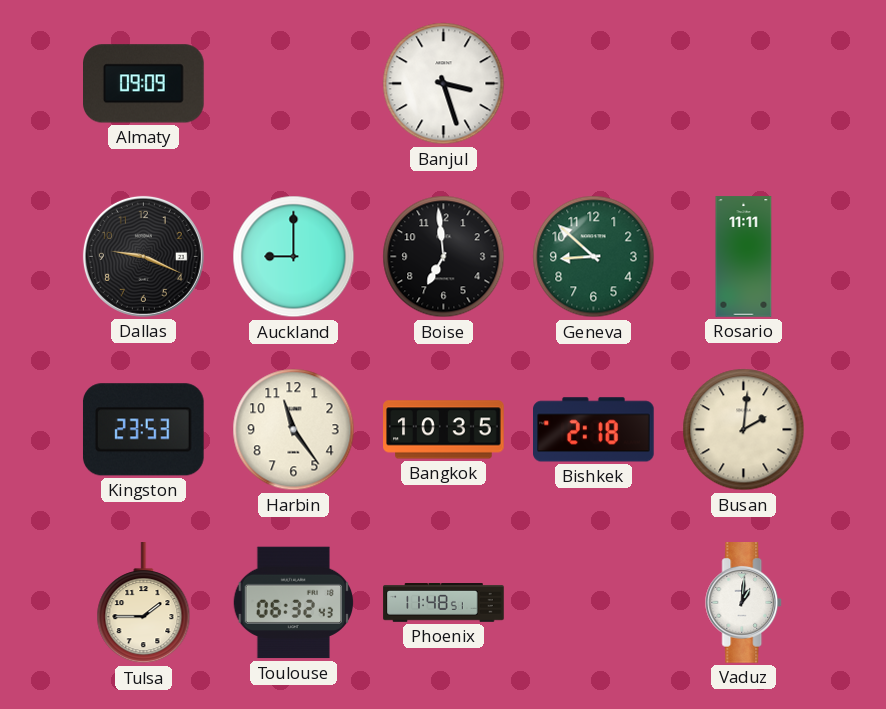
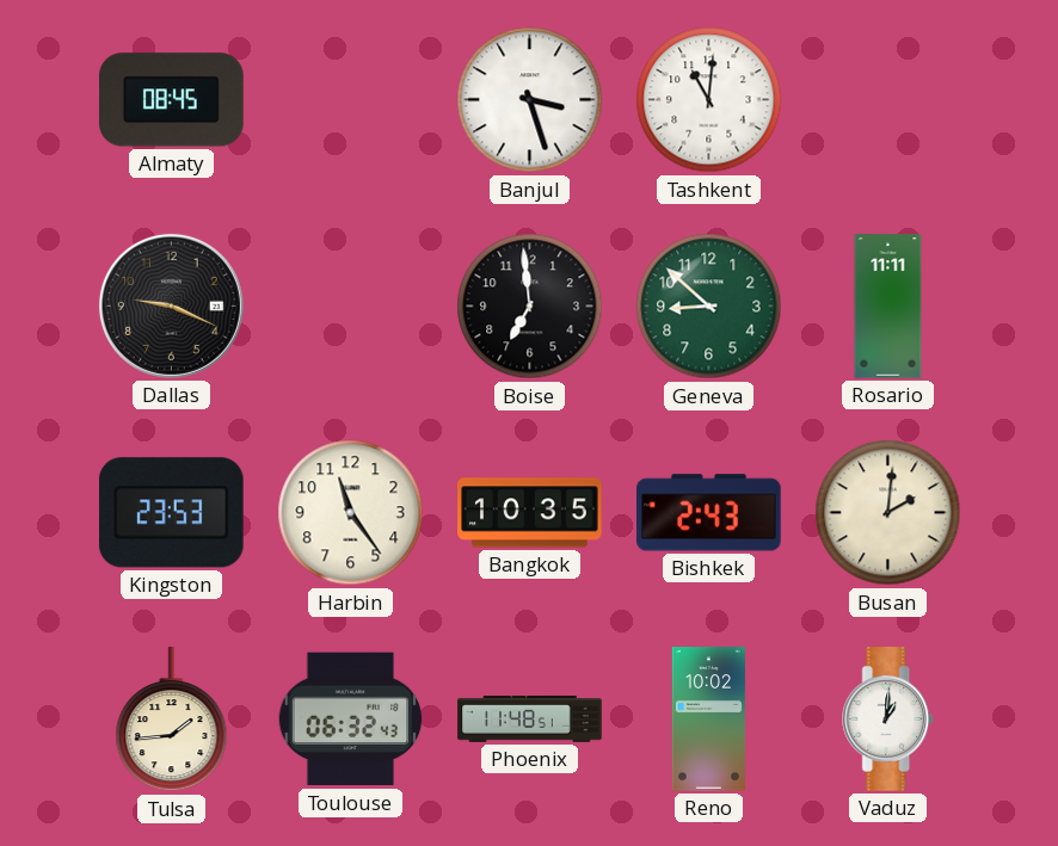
Almaty: 09:09 -> 08:45
Tashkent: none -> 11:01
Auckland: 9:00 -> none
Bishkek: 2:18 -> 2:43
Tulsa: 1:45 -> 1:44
Reno: none -> 10:02
